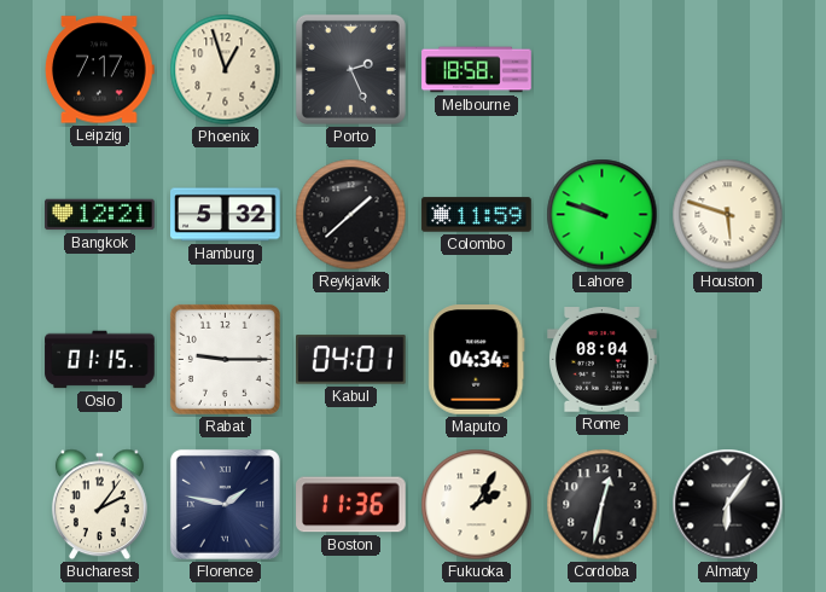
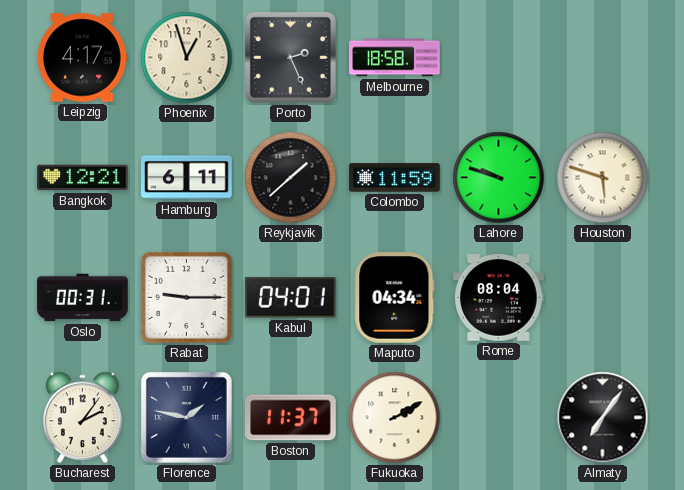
Leipzig: 7:17 -> 4:17
Hamburg: 5:32 -> 6:11
Oslo: 01:15 -> 00:31
Boston: 11:36 -> 11:37
Fukuoka: 2:05 -> 2:10
Cordoba: 12:32 -> none
Almaty: 6:06 -> 7:06
